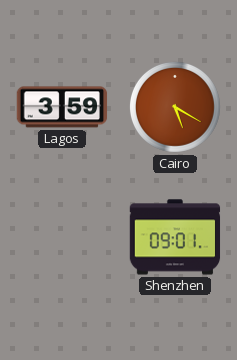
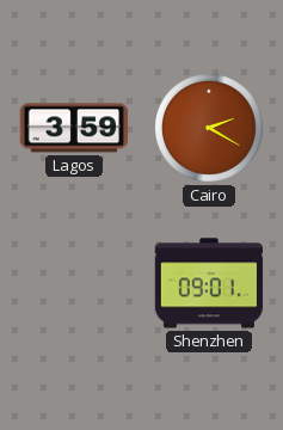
Cairo: 5:20 -> 2:20
